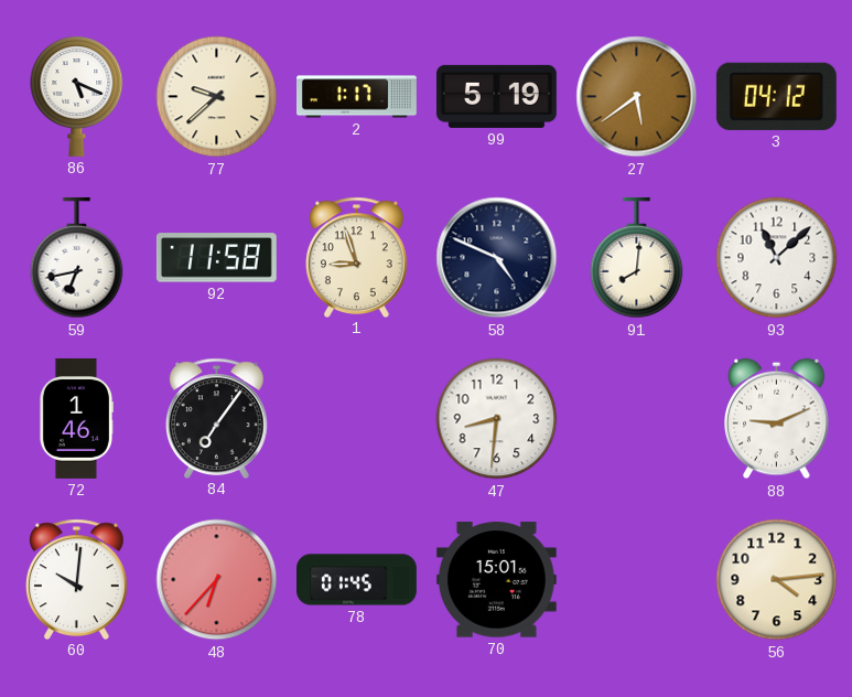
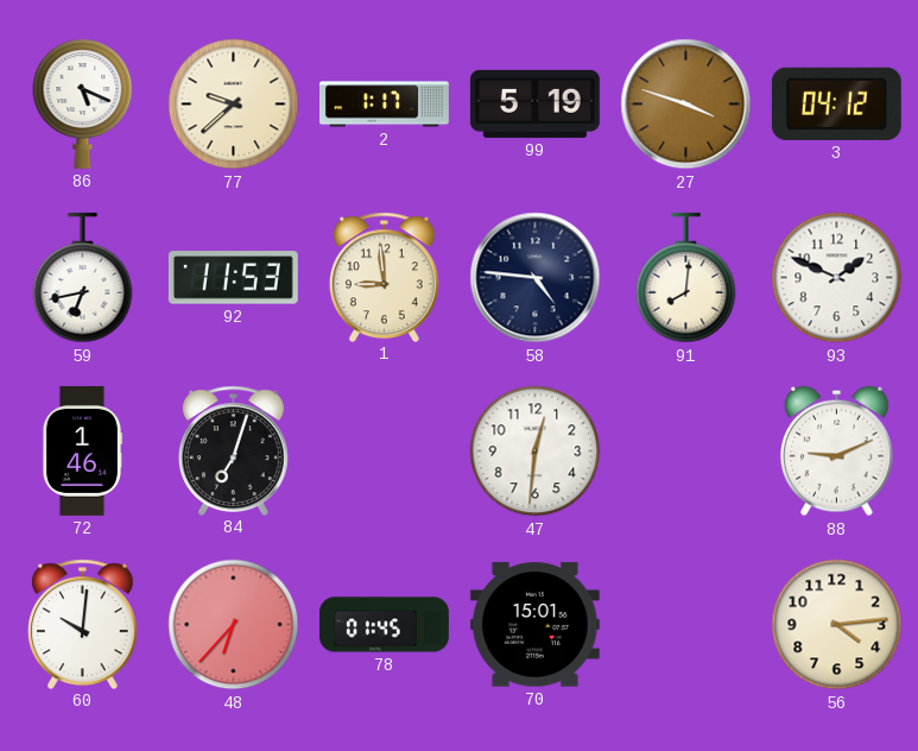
27: 5:39 -> 3:48
92: 11:58 -> 11:53
1: 8:57 -> 8:59
58: 4:49 -> 4:46
93: 11:08 -> 1:49
84: 7:06 -> 7:03
47: 8:31 -> 12:31
